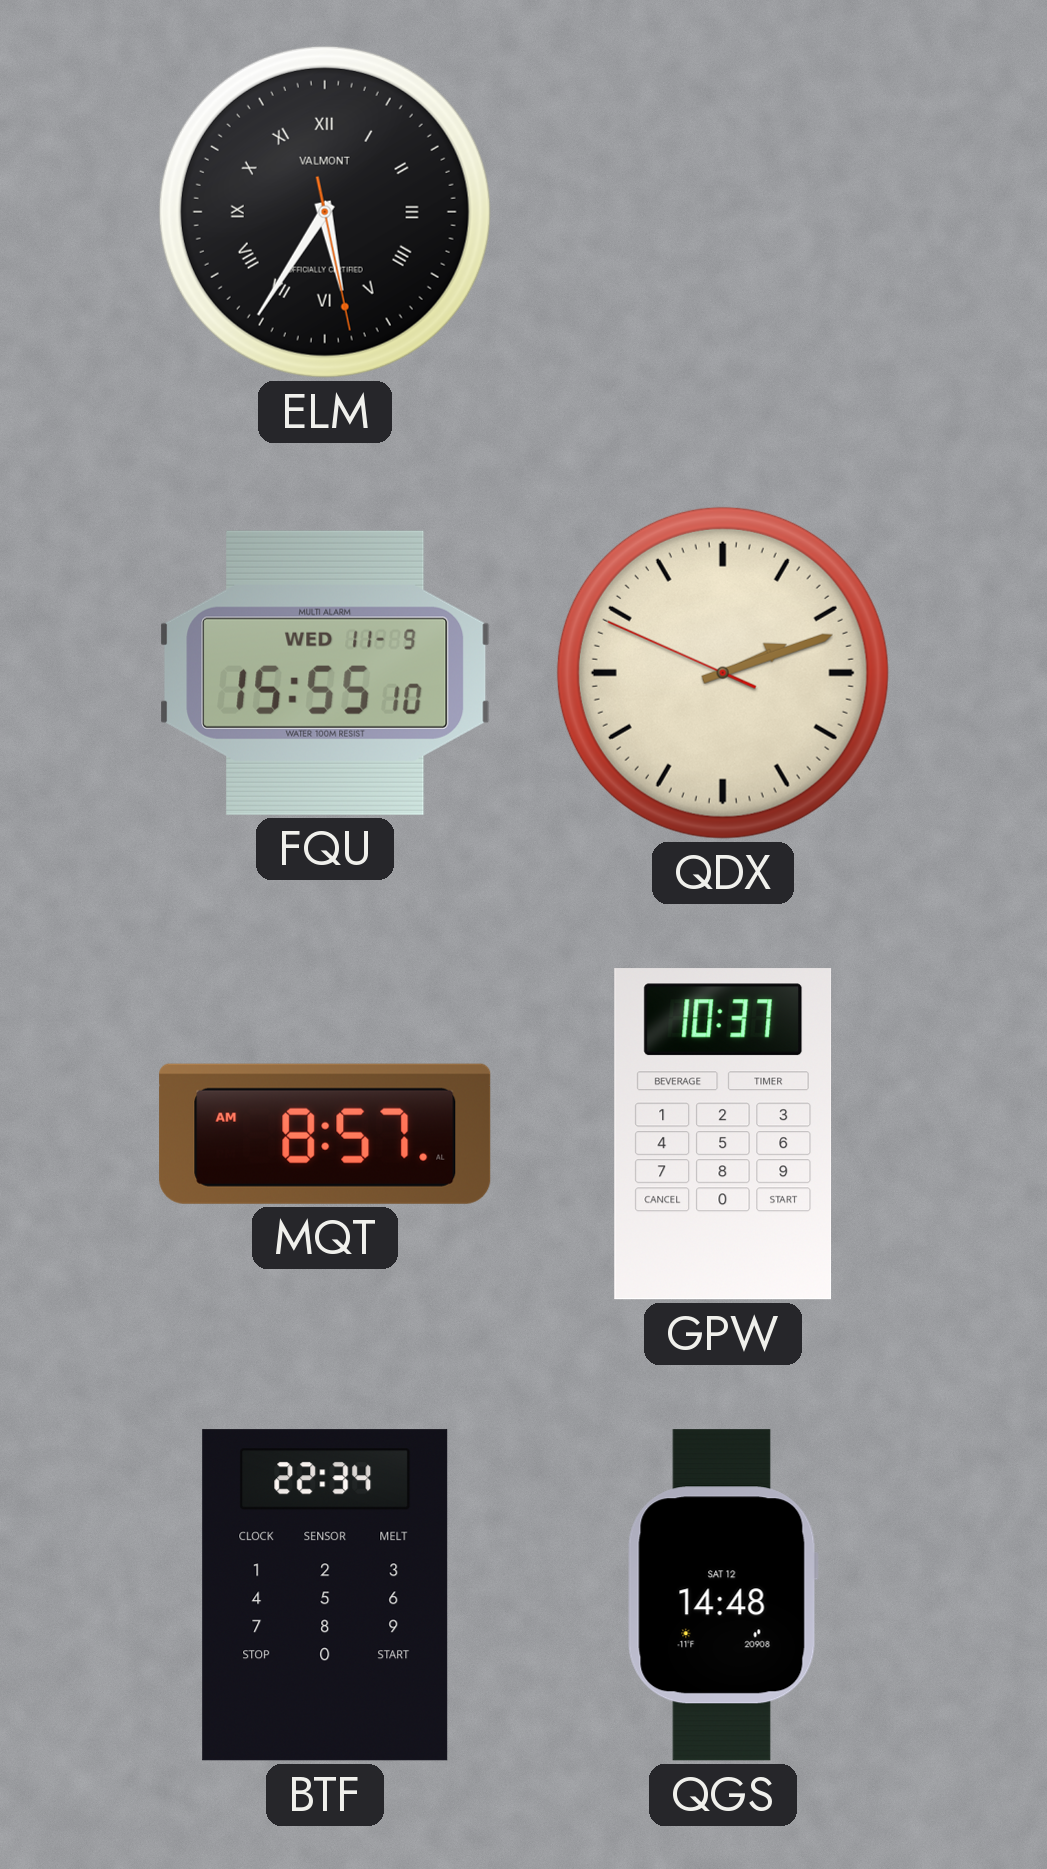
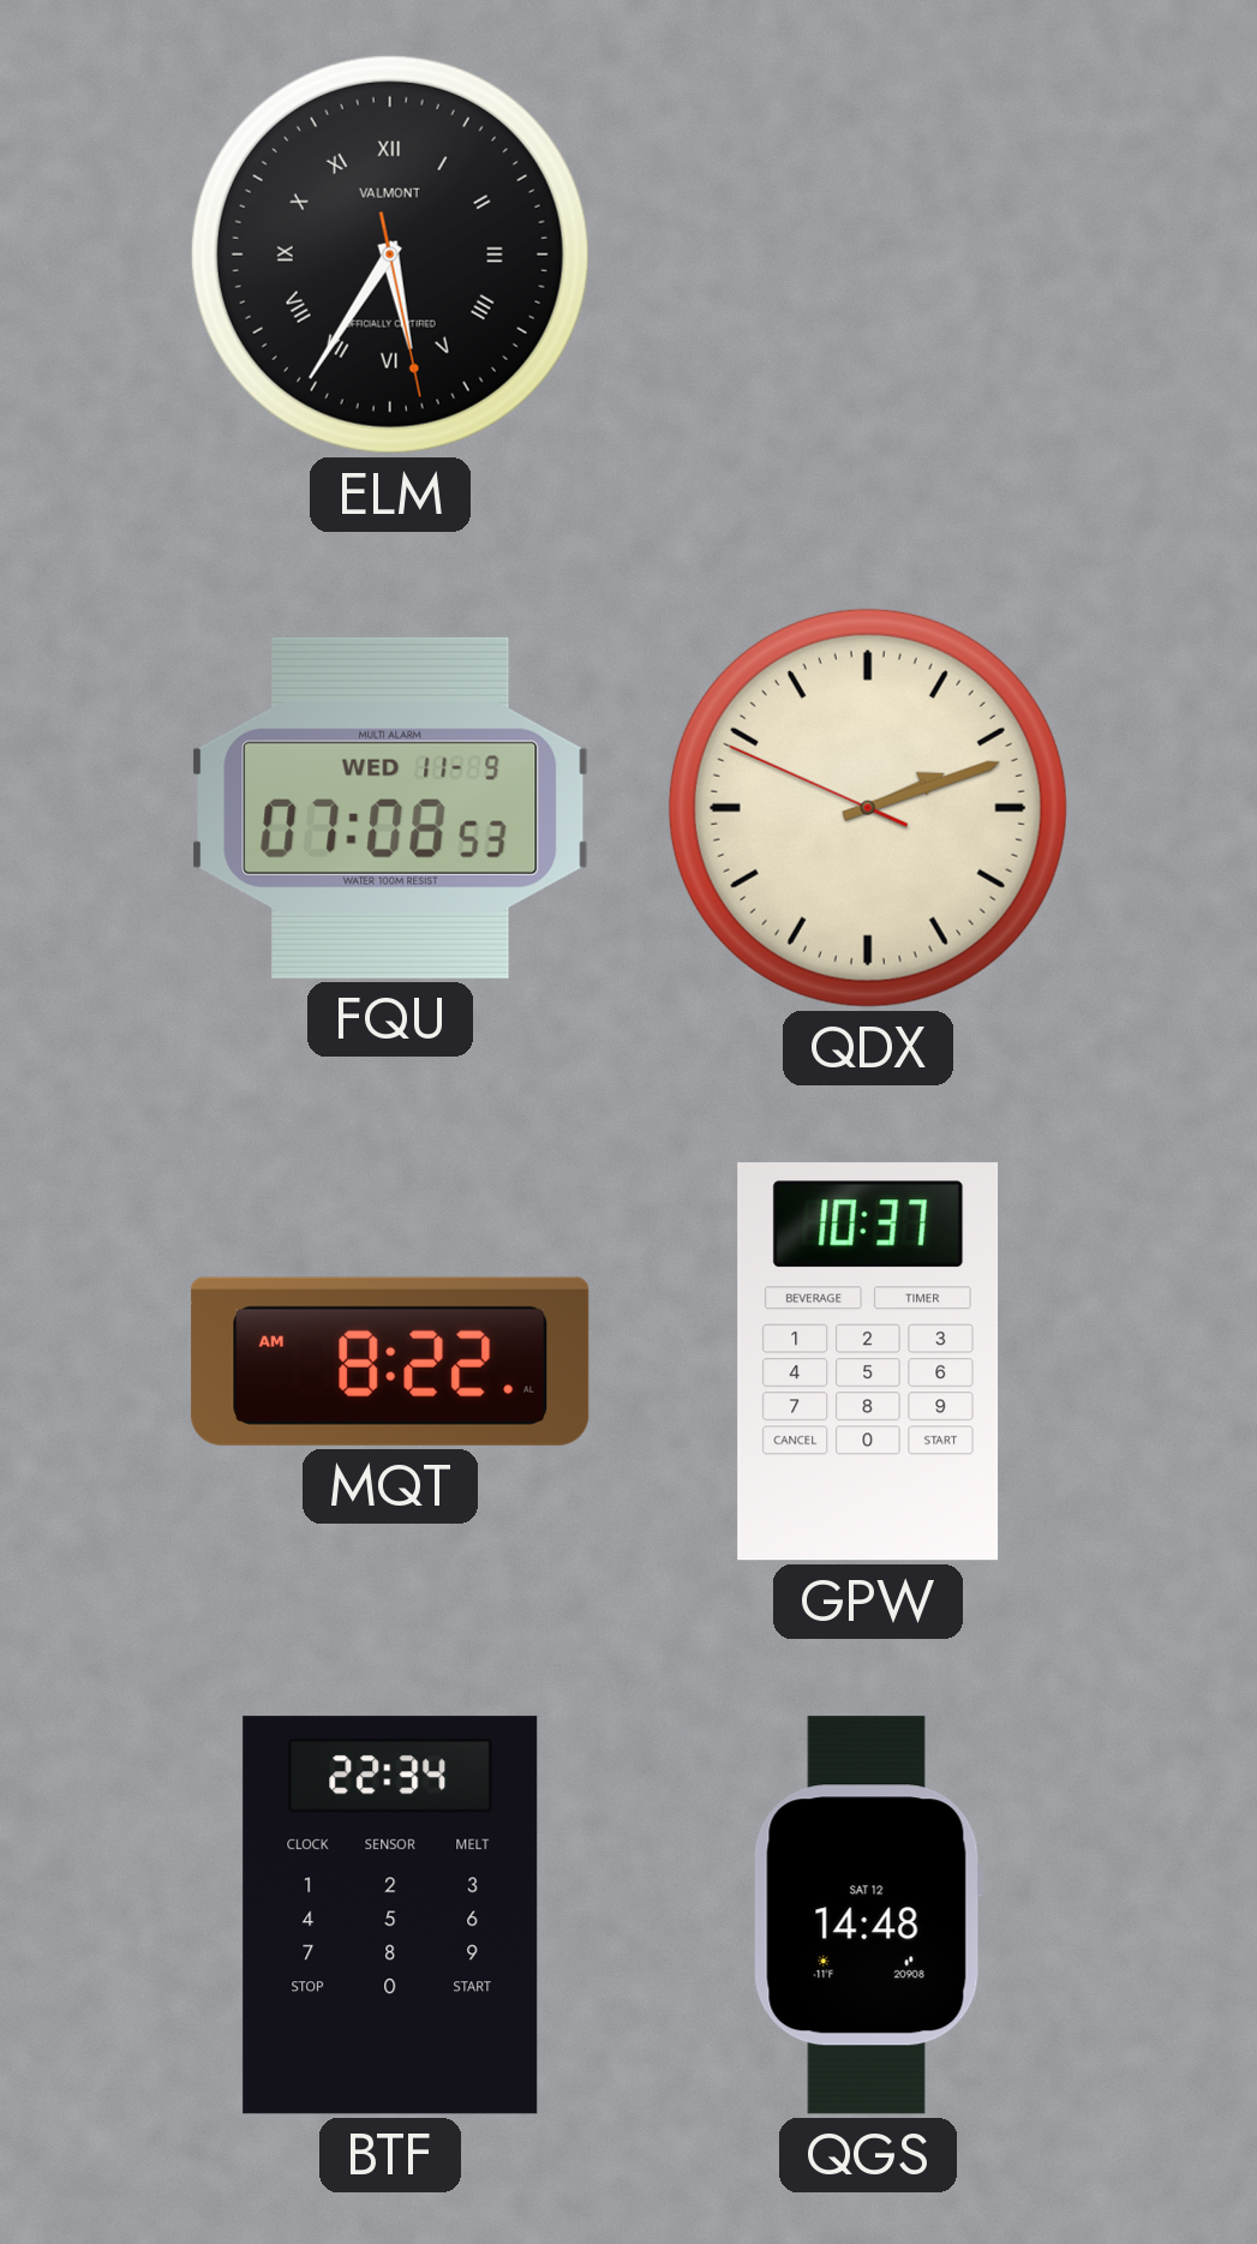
FQU: 15:55 -> 07:08
MQT: 8:57 -> 8:22
